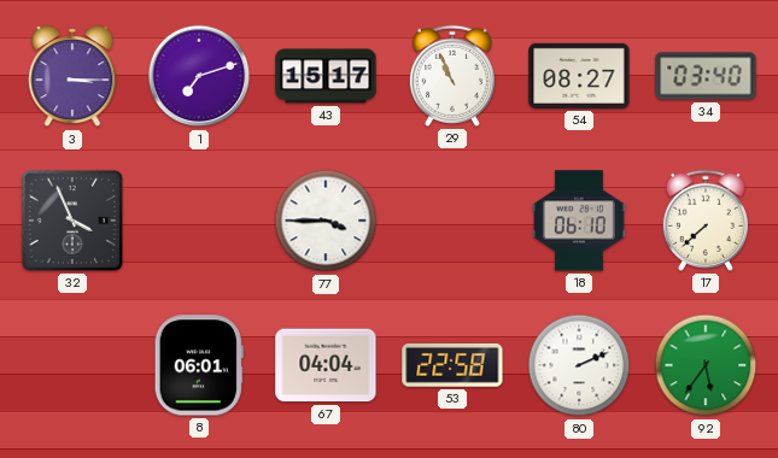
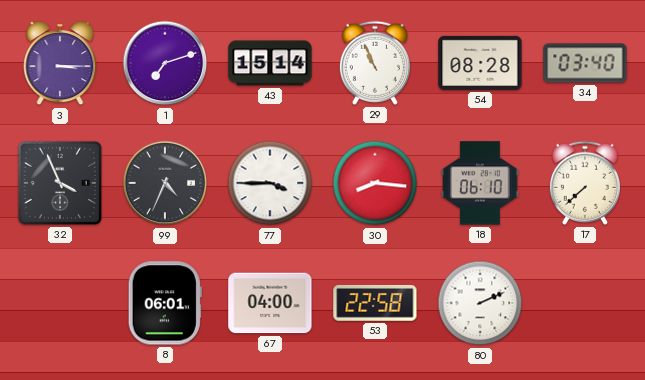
43: 15:17 -> 15:14
54: 08:27 -> 08:28
99: none -> 4:34
30: none -> 8:16
67: 04:04 -> 04:00
92: 5:36 -> none
